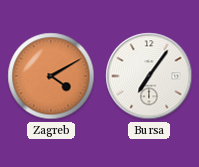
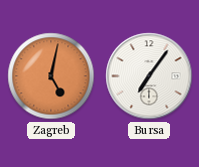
Zagreb: 4:10 -> 5:02
